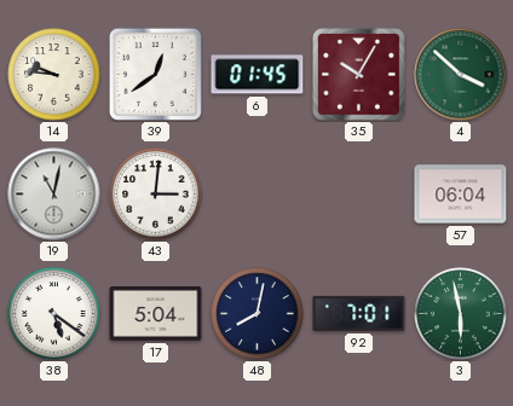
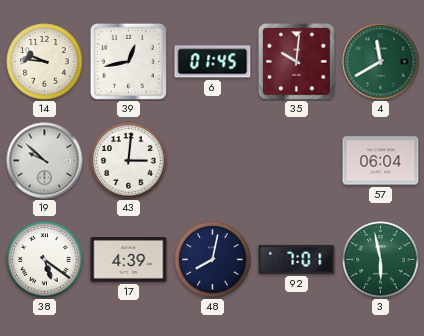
39: 12:39 -> 12:43
35: 10:05 -> 10:01
4: 3:52 -> 11:40
19: 11:02 -> 9:52
17: 5:04 -> 4:39
